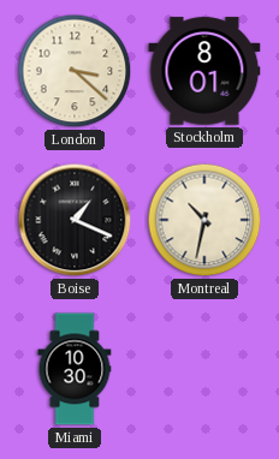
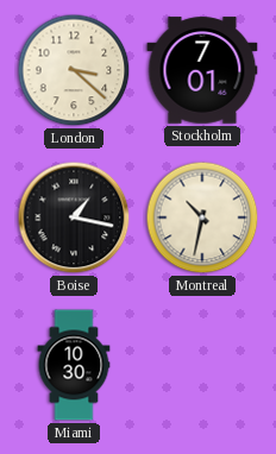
Stockholm: 8:01 -> 7:01
Boise: 1:19 -> 1:17
